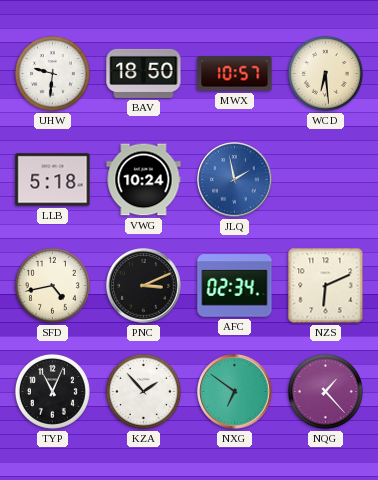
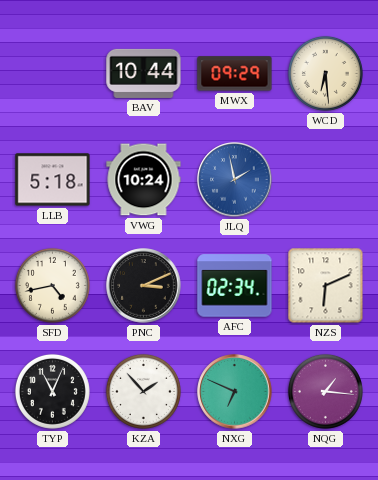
UHW: 9:31 -> none
BAV: 18:50 -> 10:44
MWX: 10:57 -> 09:29
NXG: 6:51 -> 6:49
NQG: 1:23 -> 1:16
